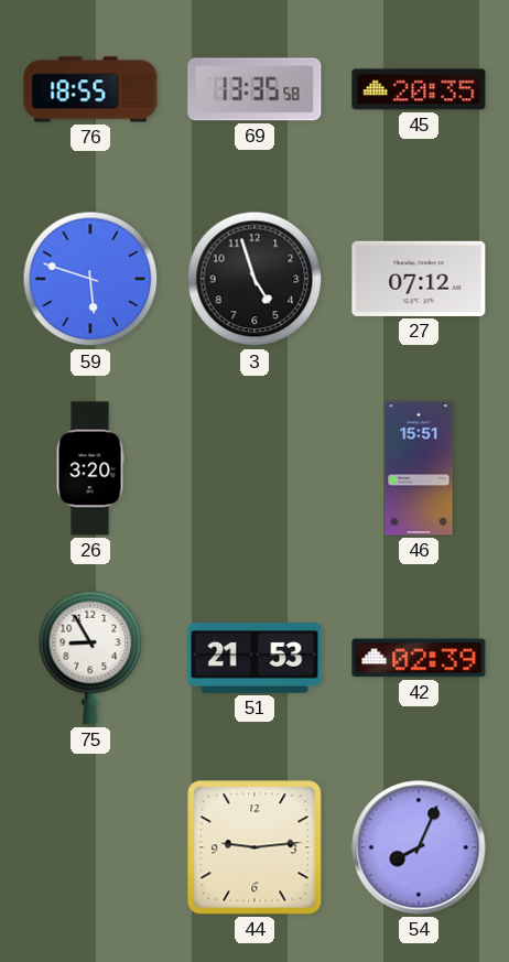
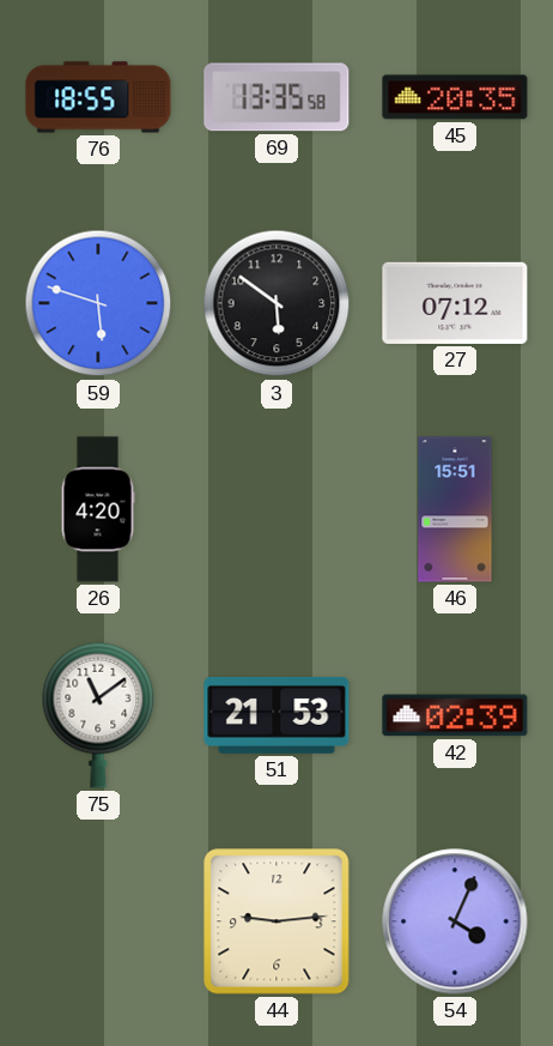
3: 4:57 -> 5:51
26: 3:20 -> 4:20
75: 8:55 -> 11:09
54: 8:04 -> 4:04
